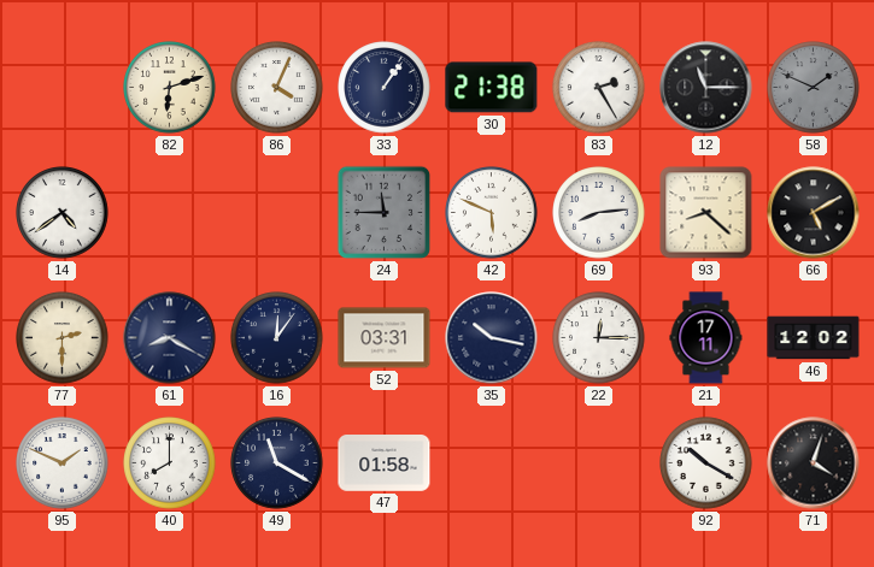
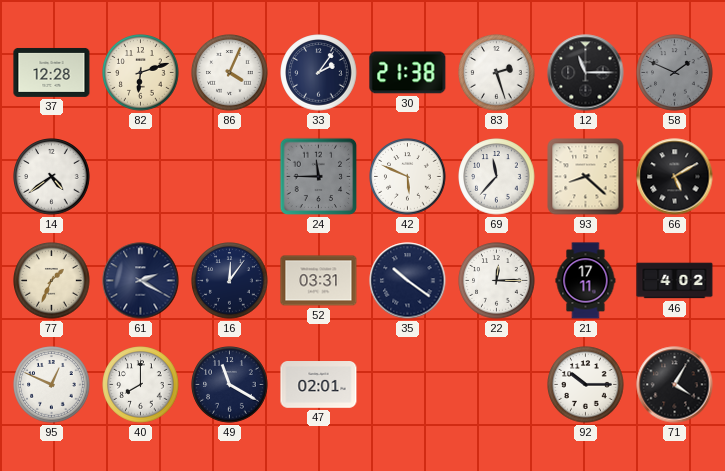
37: none -> 12:28
33: 1:06 -> 2:06
83: 2:25 -> 2:27
69: 8:14 -> 11:37
77: 2:30 -> 1:34
61: 8:20 -> 2:20
35: 10:17 -> 10:21
46: 12:02 -> 4:02
95: 1:49 -> 12:49
47: 01:58 -> 02:01
92: 10:20 -> 10:15
71: 4:03 -> 4:05
